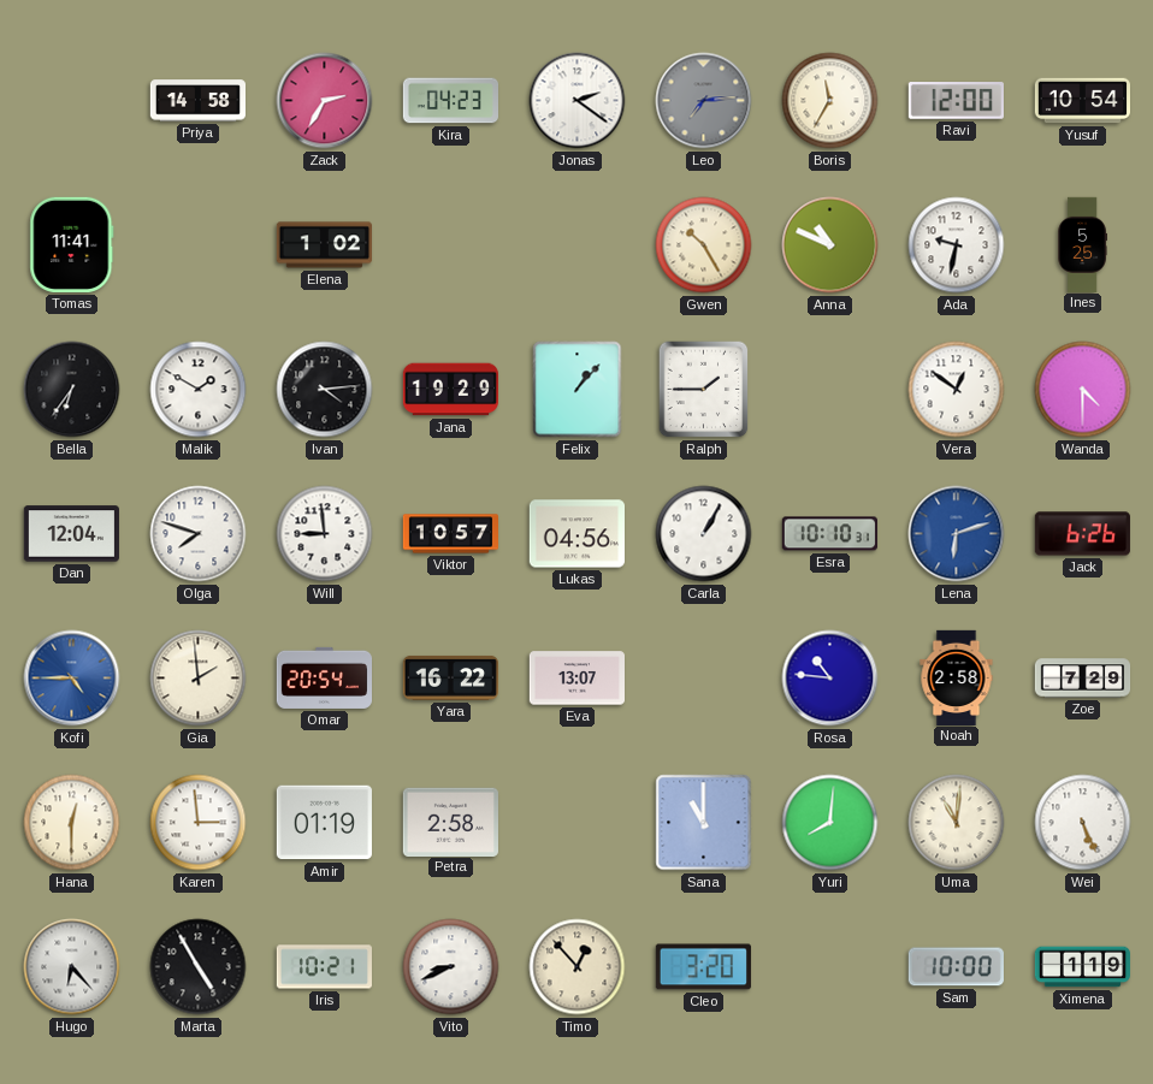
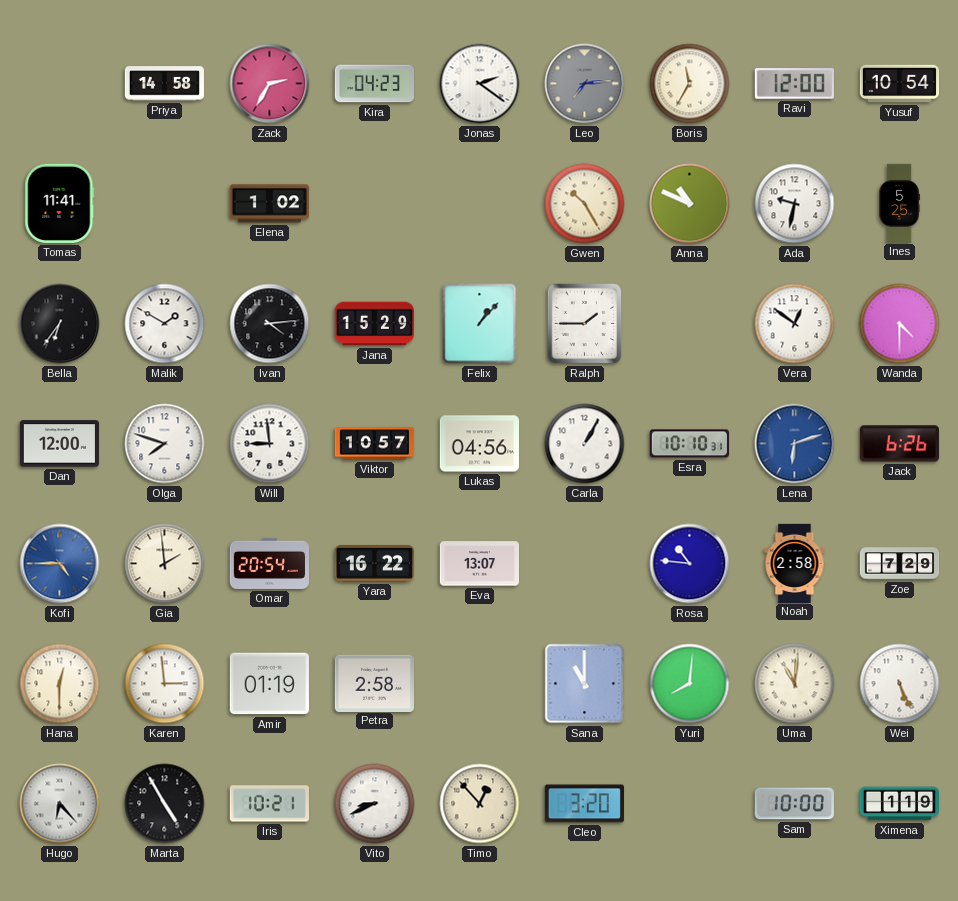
Jana: 19:29 -> 15:29
Dan: 12:04 -> 12:00
